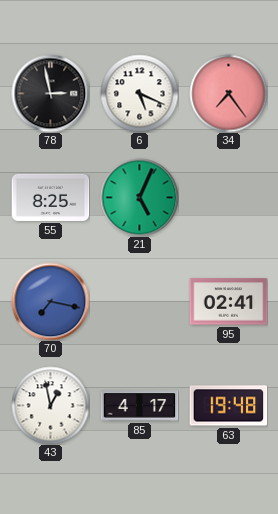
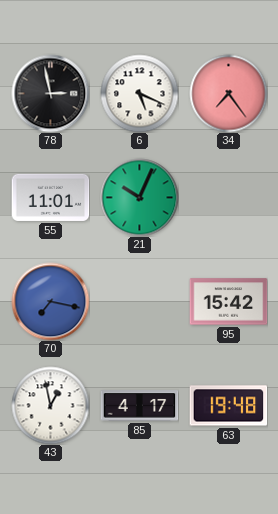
55: 8:25 -> 11:01
21: 5:04 -> 10:04
95: 02:41 -> 15:42
